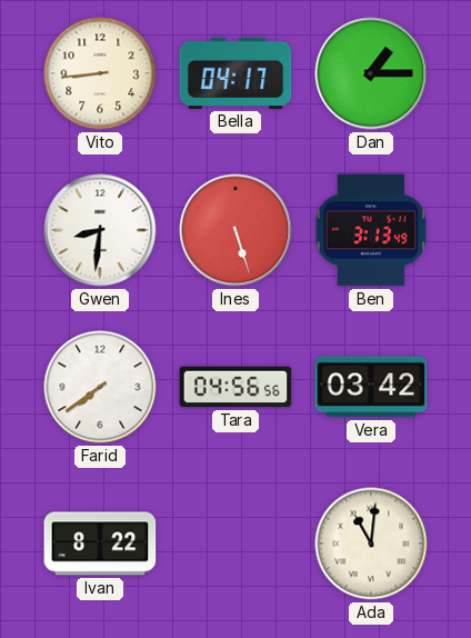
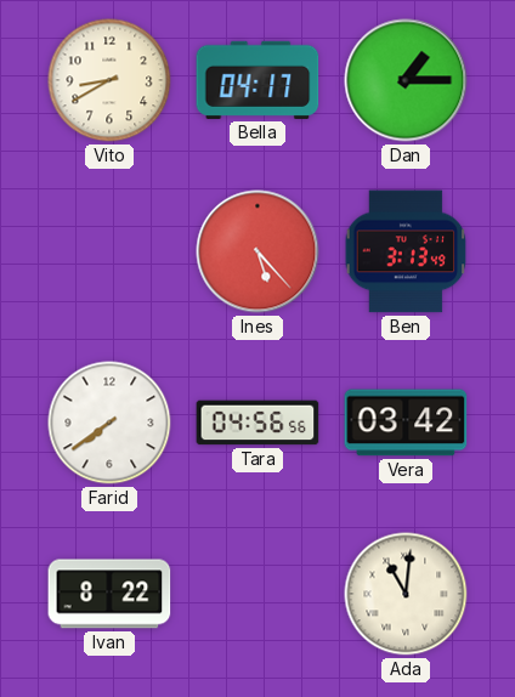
Vito: 8:44 -> 8:40
Gwen: 8:31 -> none
Ines: 5:27 -> 5:23
